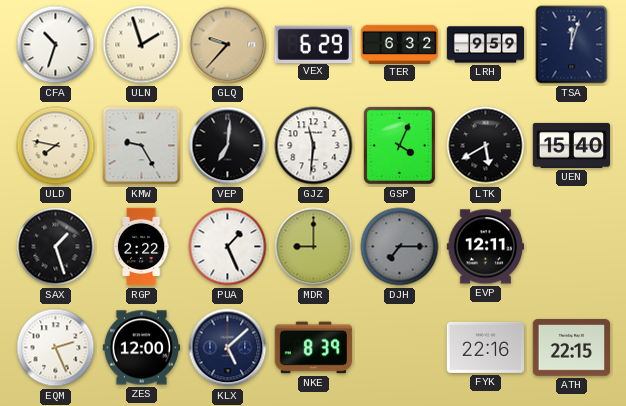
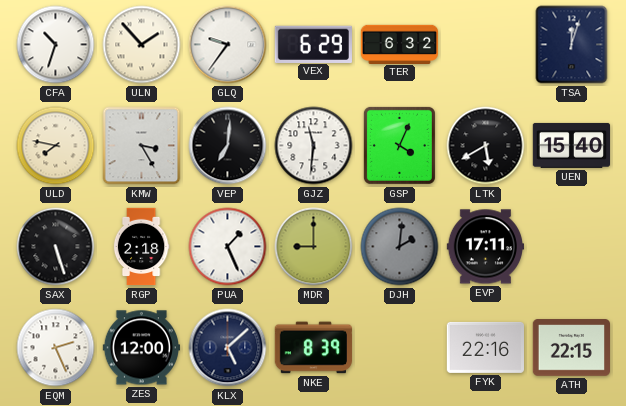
ULN: 1:57 -> 1:53
GLQ: 9:37 -> 9:36
GLQ dial: champagne -> white
LRH: 9:59 -> none
KMW: 9:25 -> 3:25
SAX: 1:27 -> 5:27
RGP: 2:22 -> 2:18
DJH: 7:15 -> 2:01
EVP: 12:11 -> 17:11
